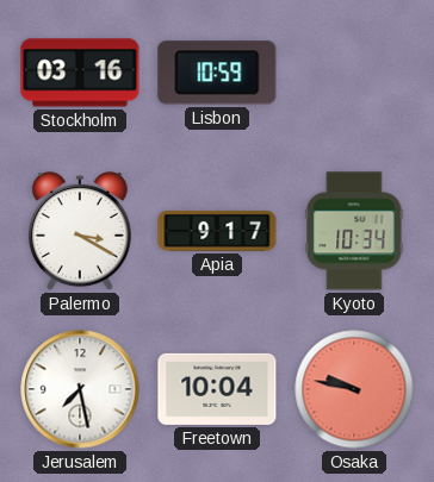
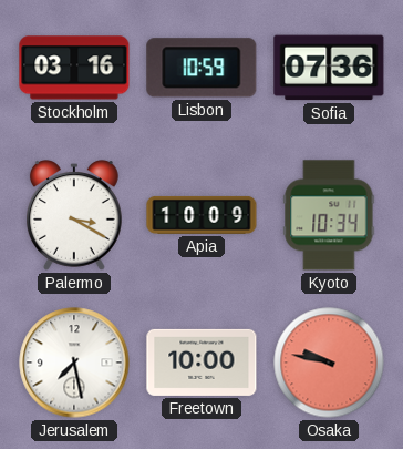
Sofia: none -> 07:36
Apia: 9:17 -> 10:09
Freetown: 10:04 -> 10:00
